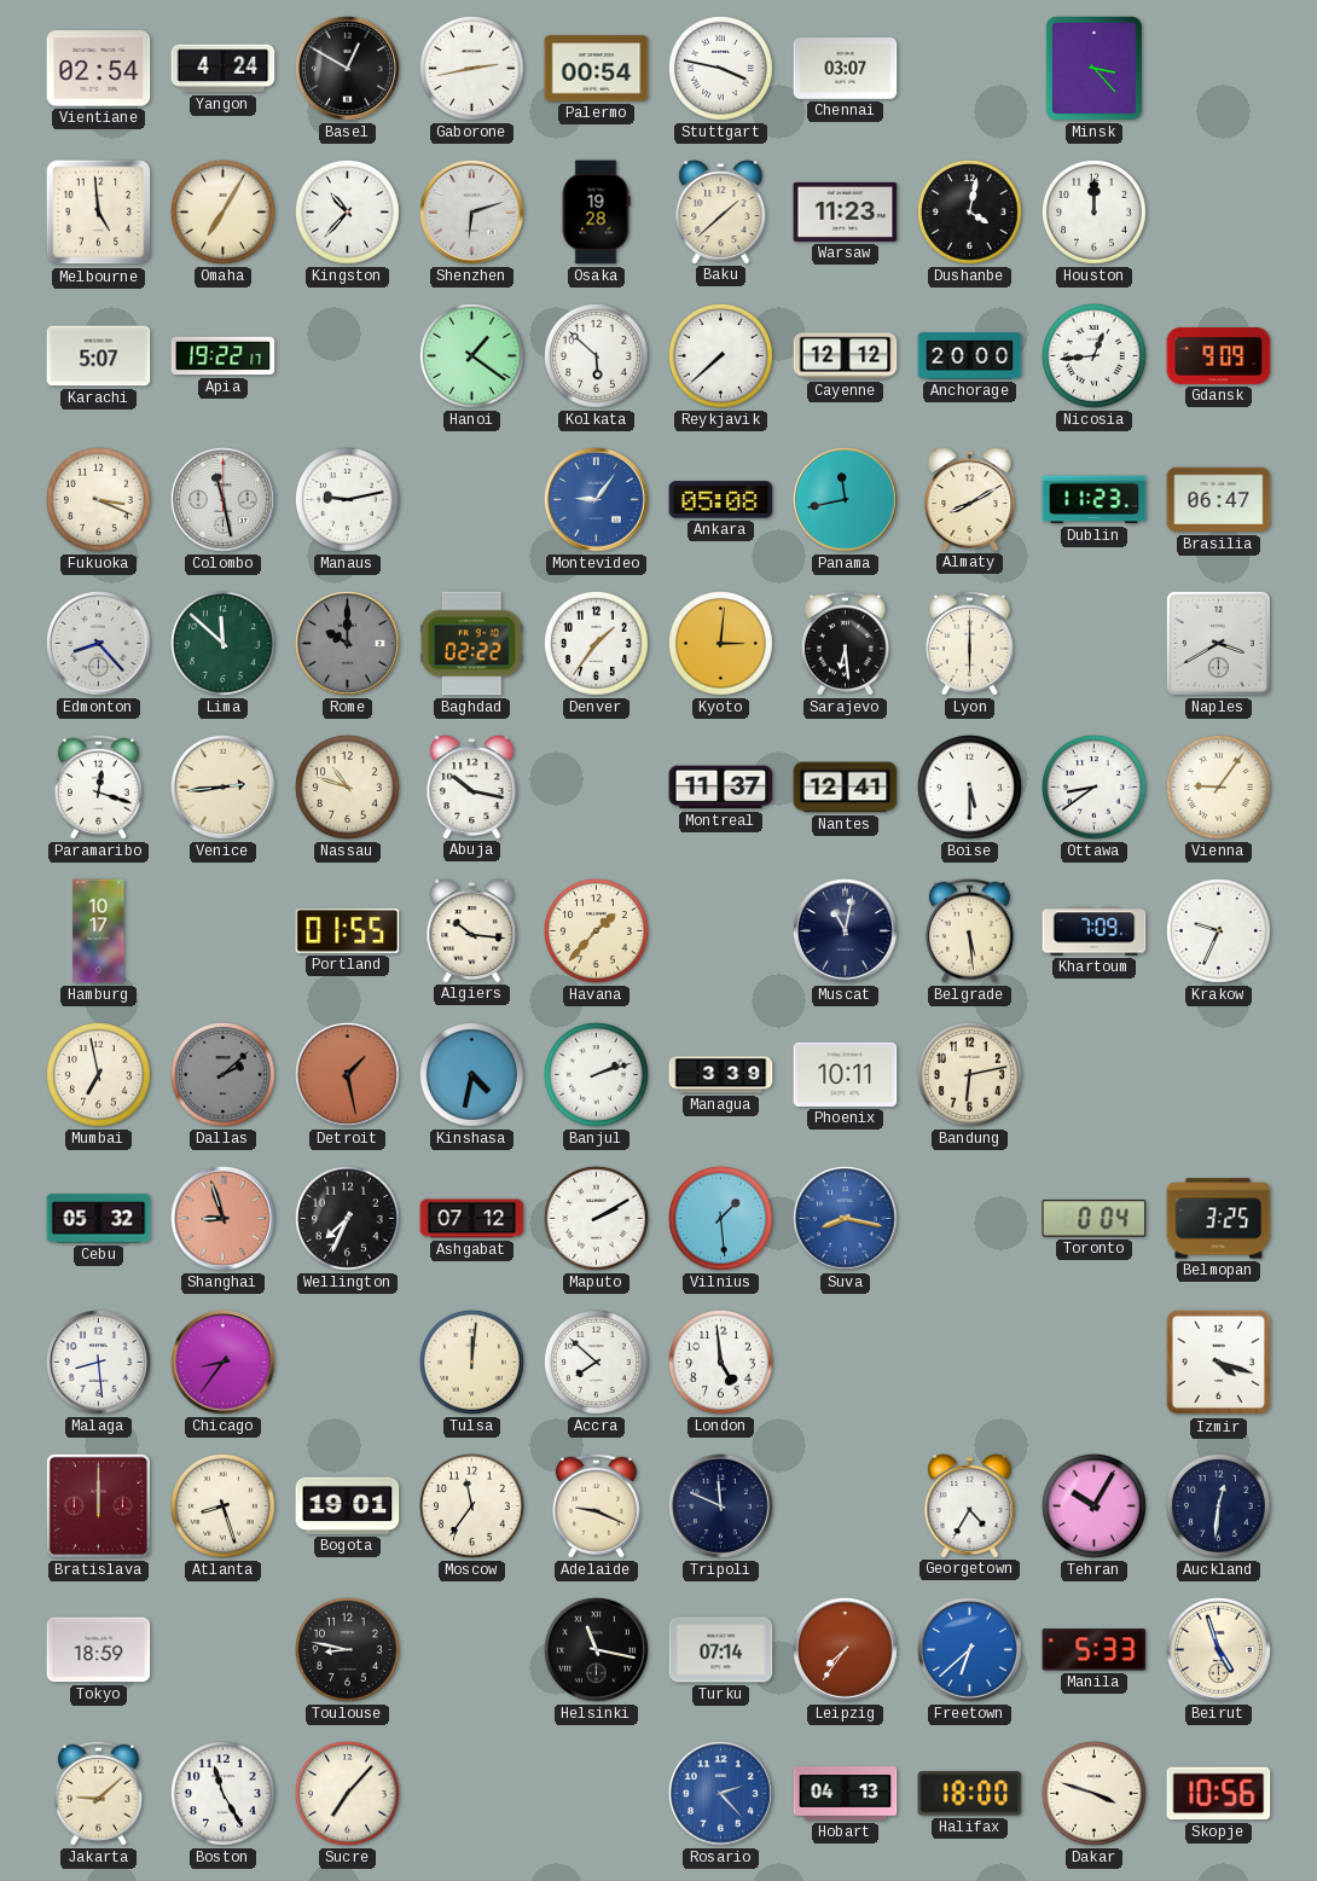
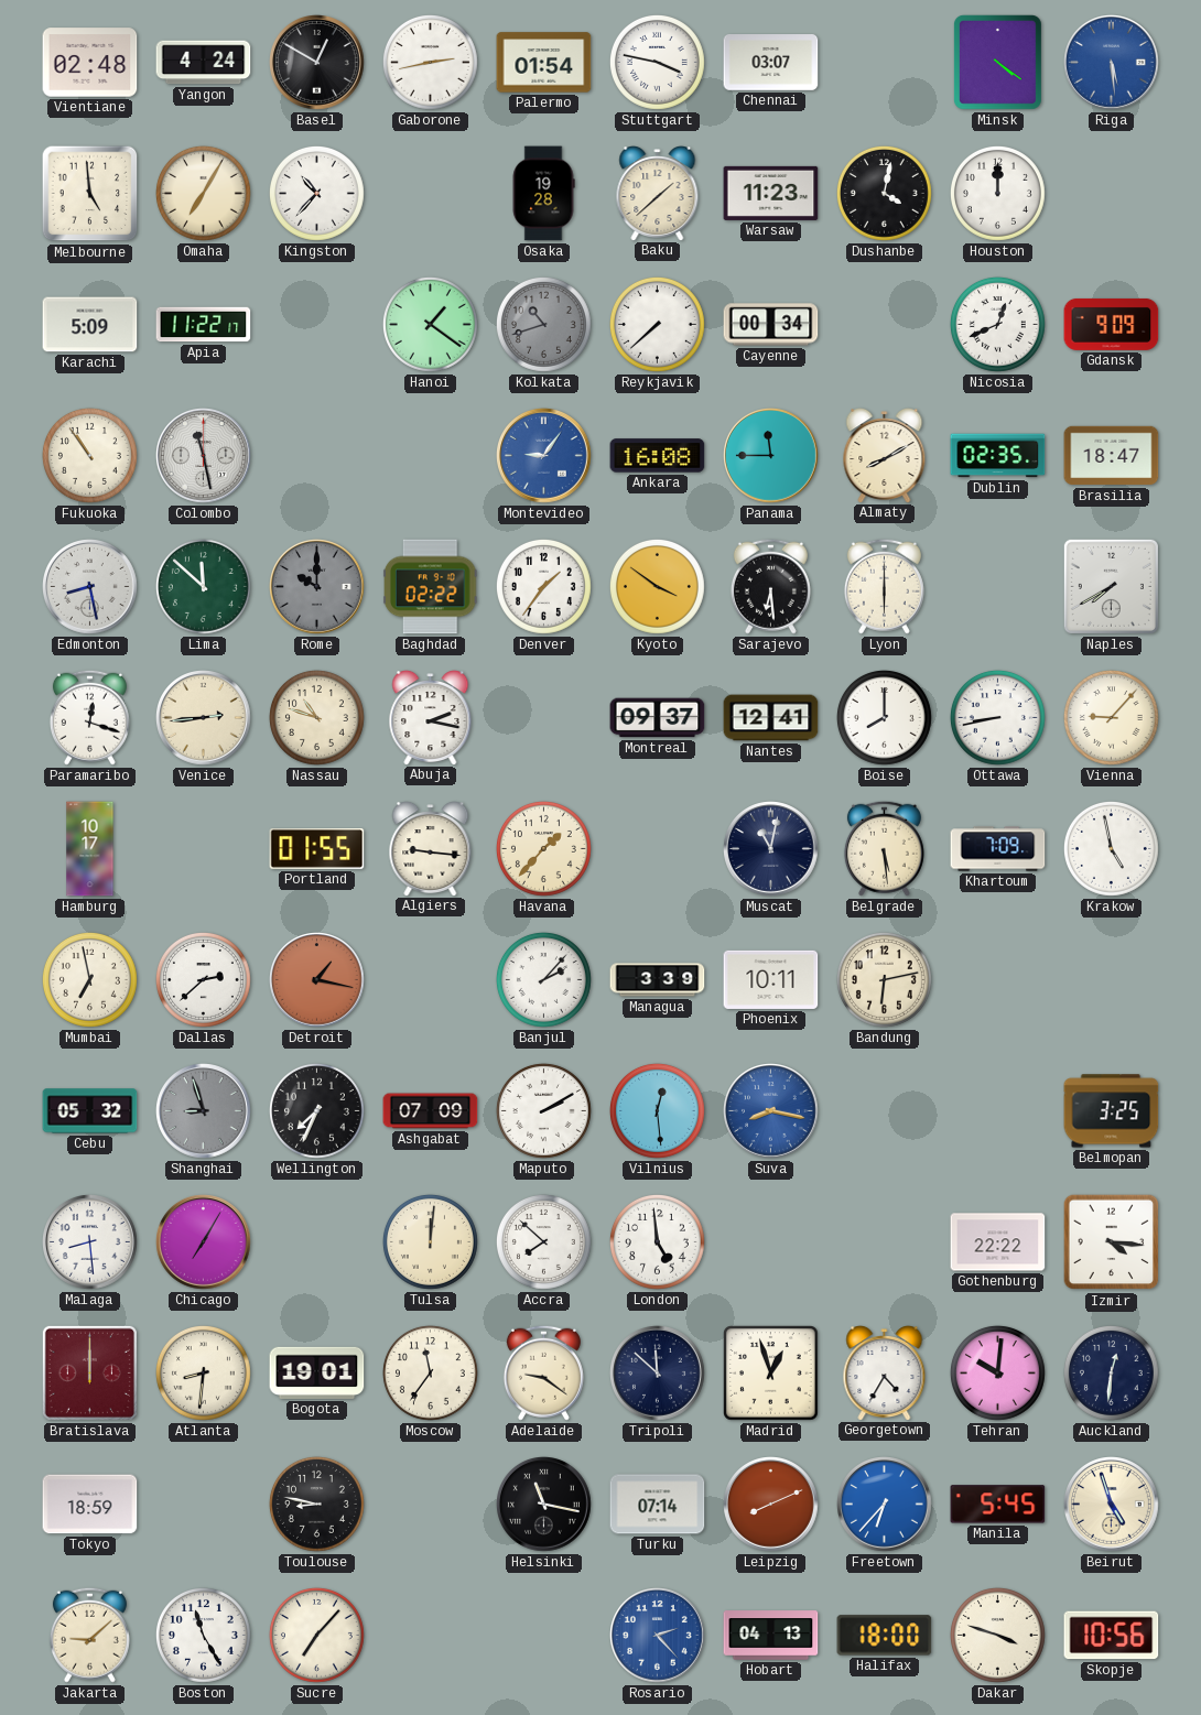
Vientiane: 02:54 -> 02:48
Palermo: 00:54 -> 01:54
Minsk: 3:23 -> 4:21
Riga: none -> 5:29
Shenzhen: 6:12 -> none
Karachi: 5:07 -> 5:09
Apia: 19:22 -> 11:22
Kolkata: 5:52 -> 10:42
Kolkata dial: white -> grey
Cayenne: 12:12 -> 00:34
Anchorage: 20:00 -> none
Nicosia: 12:44 -> 12:41
Fukuoka: 3:19 -> 10:54
Manaus: 9:13 -> none
Ankara: 05:08 -> 16:08
Panama: 11:43 -> 11:45
Dublin: 11:23 -> 02:35
Brasilia: 06:47 -> 18:47
Edmonton: 8:23 -> 8:28
Kyoto: 3:01 -> 3:51
Naples: 3:40 -> 7:40
Abuja: 10:17 -> 2:17
Montreal: 11:37 -> 09:37
Boise: 5:30 -> 8:00
Ottawa: 8:39 -> 8:43
Vienna: 9:06 -> 9:07
Algiers: 10:16 -> 9:16
Krakow: 9:34 -> 4:58
Dallas: 2:08 -> 2:38
Dallas dial: grey -> white
Detroit: 1:28 -> 1:17
Kinshasa: 4:32 -> none
Banjul: 2:12 -> 2:07
Shanghai dial: salmon -> grey
Ashgabat: 07:12 -> 07:09
Vilnius: 1:29 -> 12:29
Toronto: 0:04 -> none
Chicago: 8:36 -> 7:05
Gothenburg: none -> 22:22
Izmir: 4:18 -> 4:16
Atlanta: 8:27 -> 8:31
Adelaide: 9:19 -> 9:21
Tripoli: 11:49 -> 11:52
Madrid: none -> 12:57
Tehran: 10:05 -> 10:01
Leipzig: 7:36 -> 8:11
Freetown: 6:38 -> 6:37
Manila: 5:33 -> 5:45
